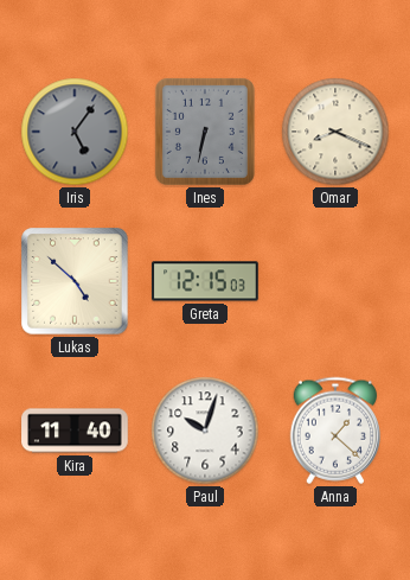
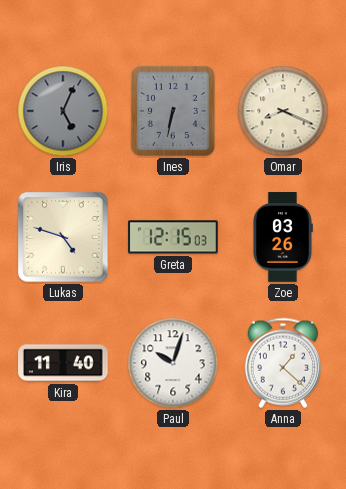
Iris: 5:06 -> 5:04
Lukas: 4:52 -> 4:48
Zoe: none -> 03:26
